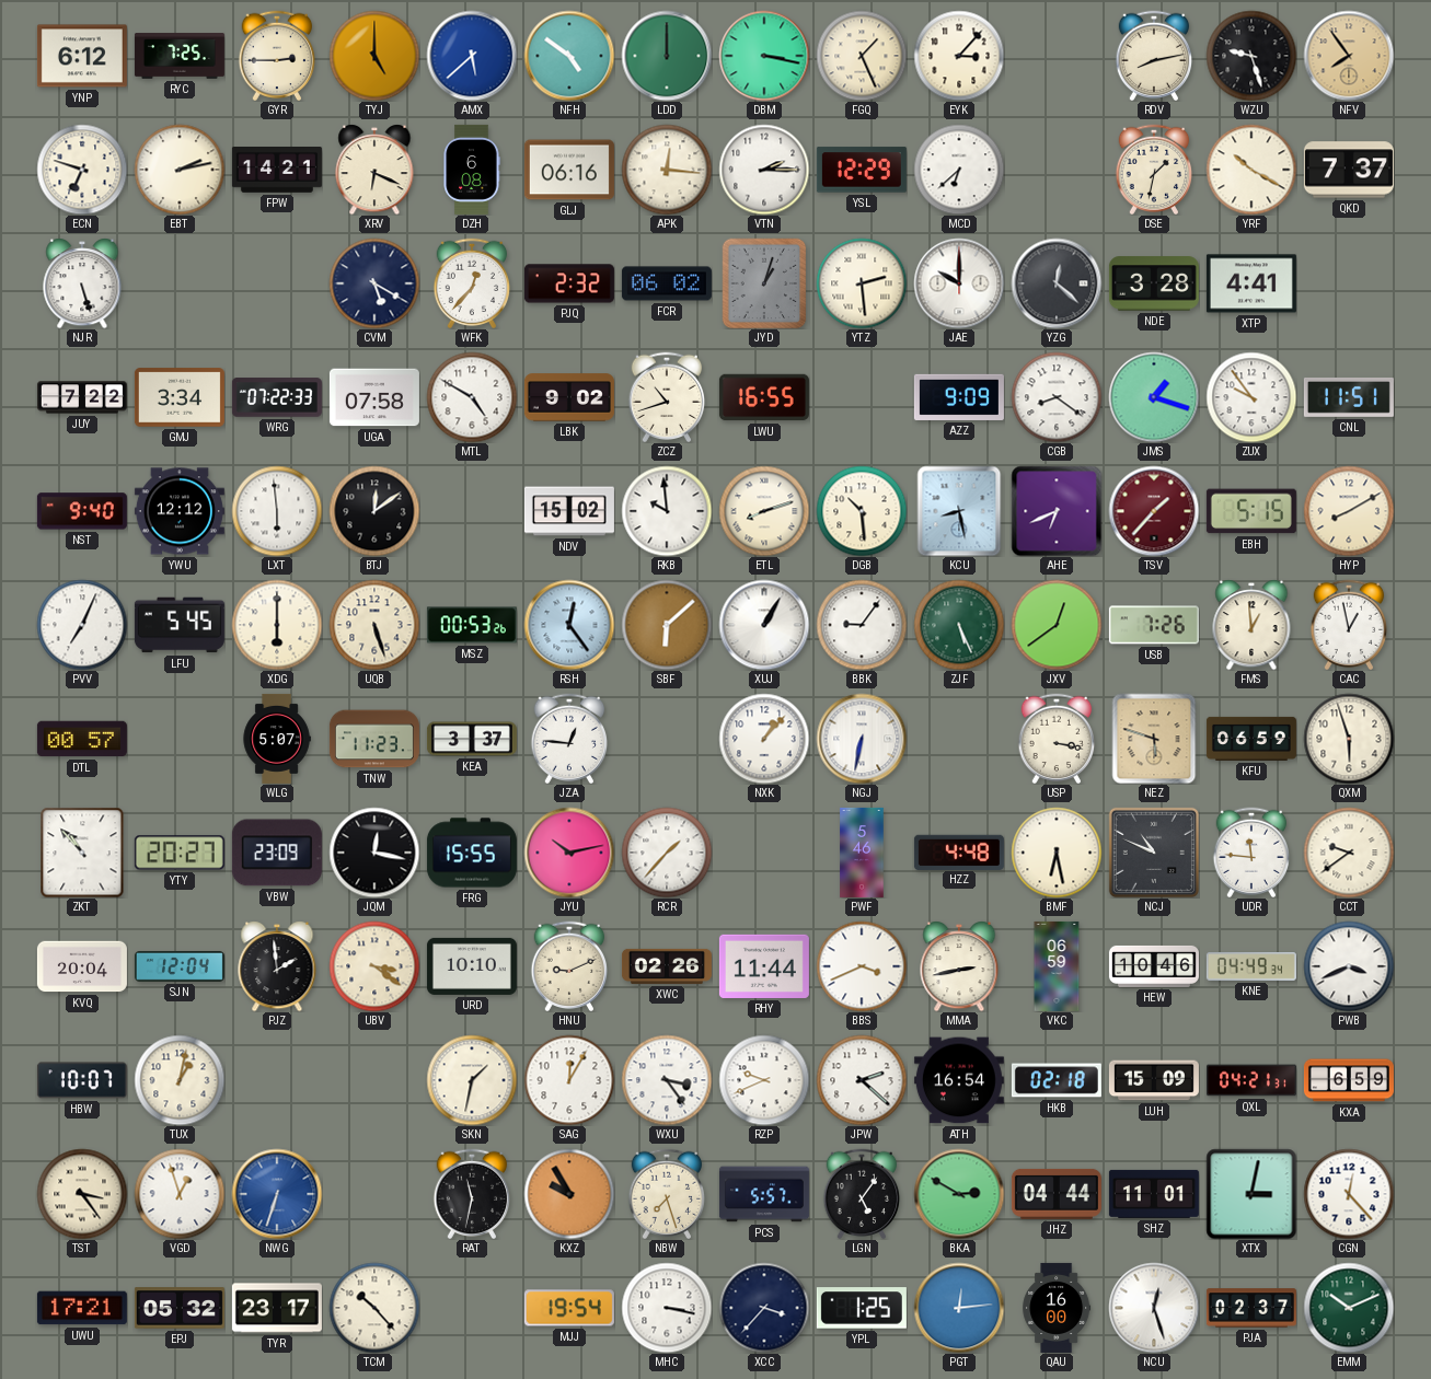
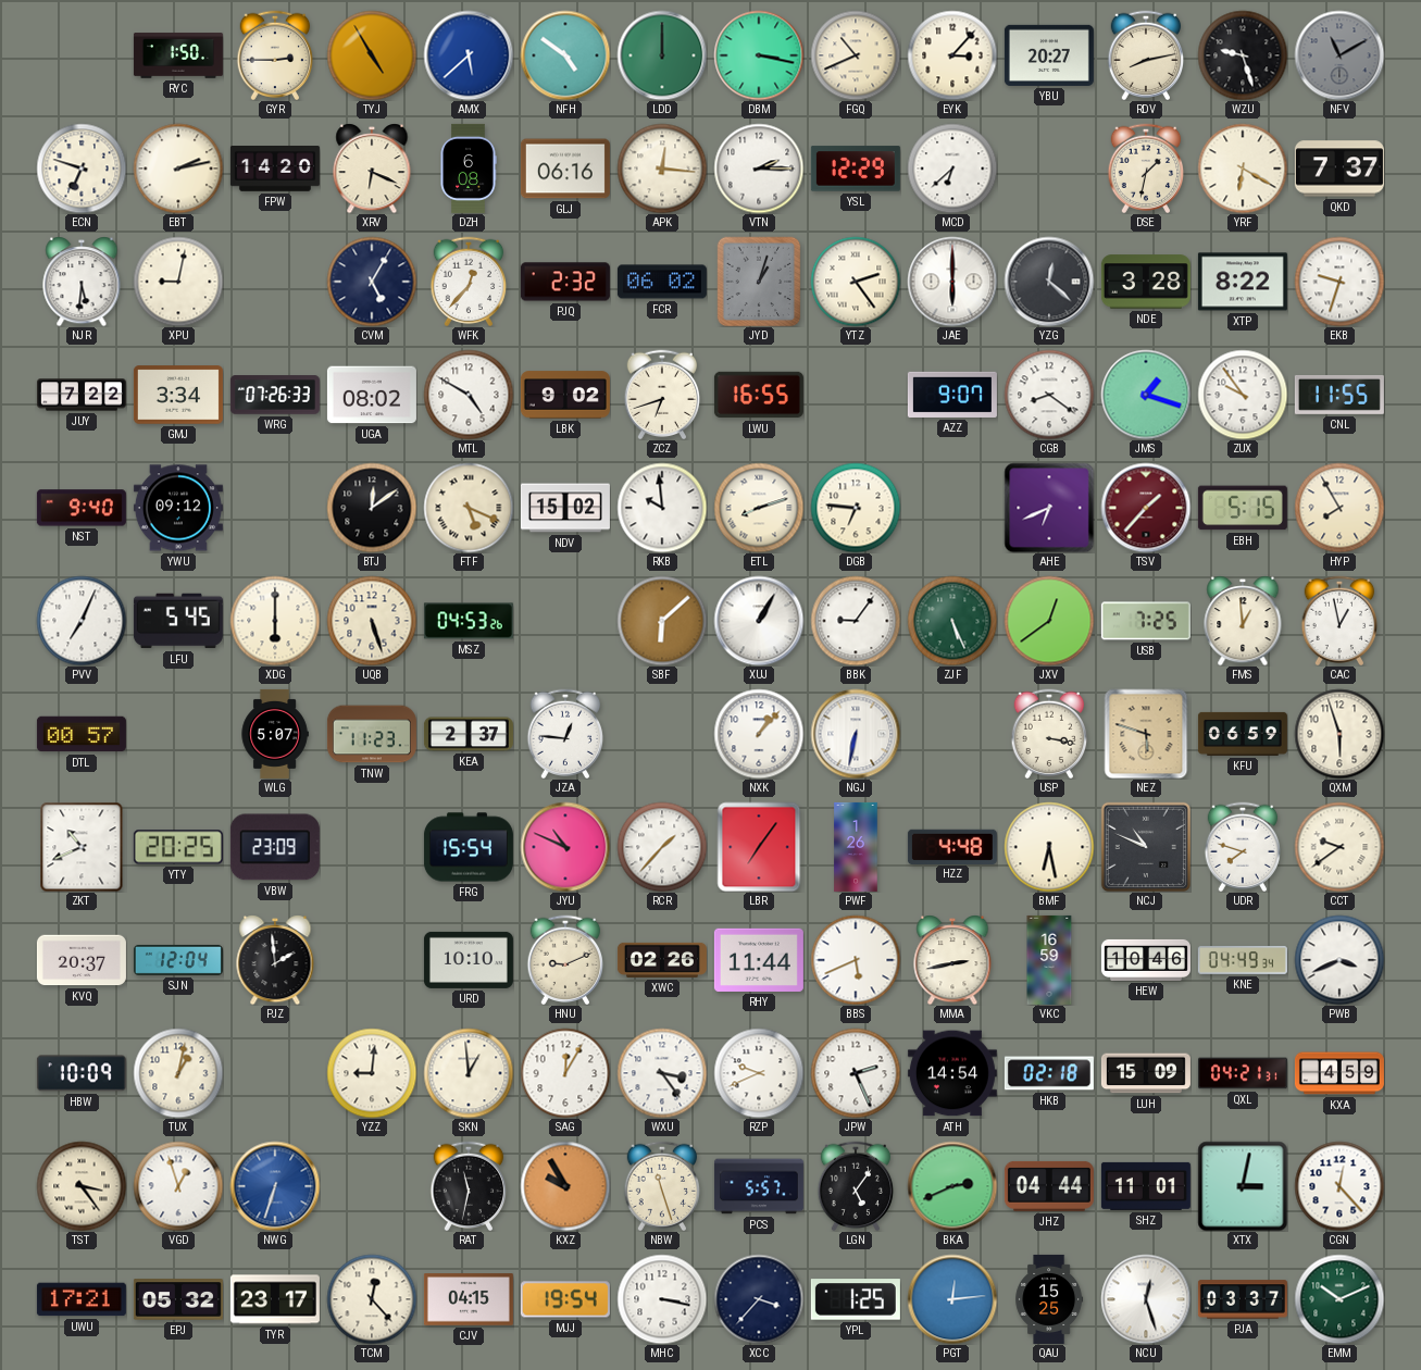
YNP: 6:12 -> none
RYC: 7:25 -> 1:50
TYJ: 5:00 -> 4:55
FGQ: 1:26 -> 10:41
YBU: none -> 20:27
NFV: 7:54 -> 11:10
NFV dial: champagne -> grey
FPW: 14:21 -> 14:20
YRF: 10:20 -> 6:20
NJR: 5:27 -> 5:31
XPU: none -> 9:02
CVM: 5:20 -> 5:05
YTZ: 2:29 -> 2:24
JAE: 10:00 -> 6:00
XTP: 4:41 -> 8:22
EKB: none -> 9:33
WRG: 07:22 -> 07:26
UGA: 07:58 -> 08:02
ZCZ: 10:42 -> 6:42
AZZ: 9:09 -> 9:07
CNL: 11:51 -> 11:55
YWU: 12:12 -> 09:12
LXT: 5:59 -> none
FTF: none -> 5:19
DGB: 10:29 -> 6:46
KCU: 8:28 -> none
HYP: 8:10 -> 7:55
MSZ: 00:53 -> 04:53
RSH: 12:24 -> none
USB: 7:26 -> 7:25
KEA: 3:37 -> 2:37
ZKT: 10:53 -> 10:41
YTY: 20:27 -> 20:25
JQM: 12:17 -> none
FRG: 15:55 -> 15:54
JYU: 10:13 -> 10:49
LBR: none -> 7:06
PWF: 5:46 -> 1:26
UDR: 11:46 -> 7:48
KVQ: 20:04 -> 20:37
UBV: 3:21 -> none
BBS: 3:41 -> 5:41
VKC: 06:59 -> 16:59
HBW: 10:07 -> 10:09
YZZ: none -> 9:01
SKN: 1:32 -> 12:59
JPW: 2:22 -> 2:26
ATH: 16:54 -> 14:54
KXA: 6:59 -> 4:59
NBW: 7:27 -> 11:27
BKA: 2:50 -> 2:41
TCM: 10:23 -> 12:23
CJV: none -> 04:15
QAU: 16:00 -> 15:25
PJA: 02:37 -> 03:37
